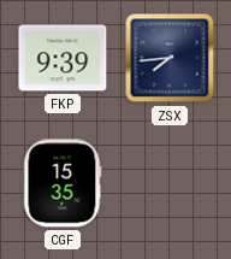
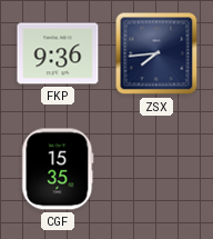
FKP: 9:39 -> 9:36
